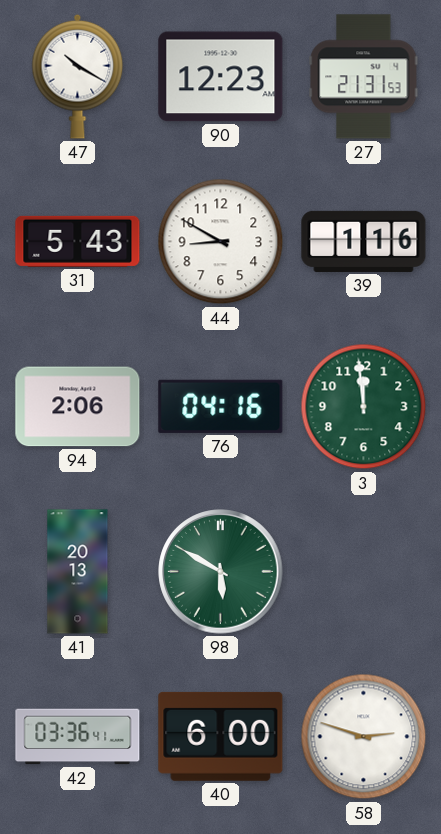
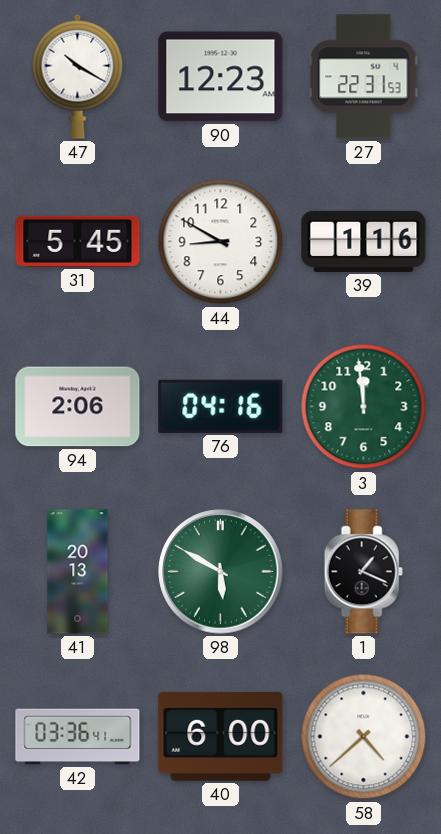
27: 21:31 -> 22:31
31: 5:43 -> 5:45
1: none -> 1:19
58: 2:48 -> 4:38
